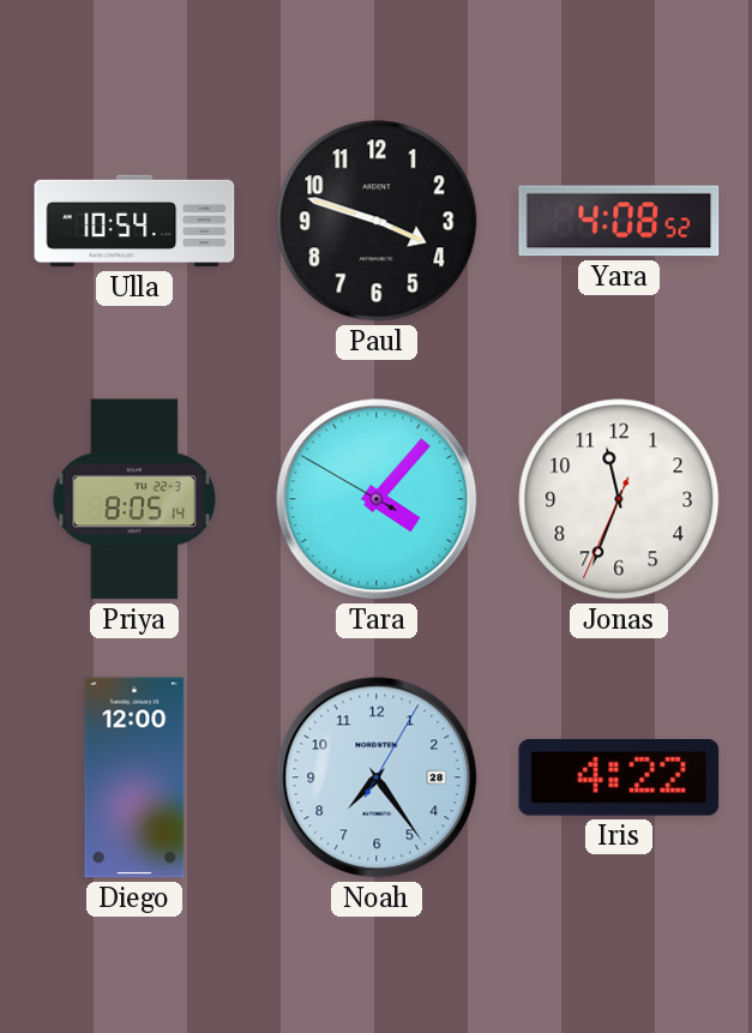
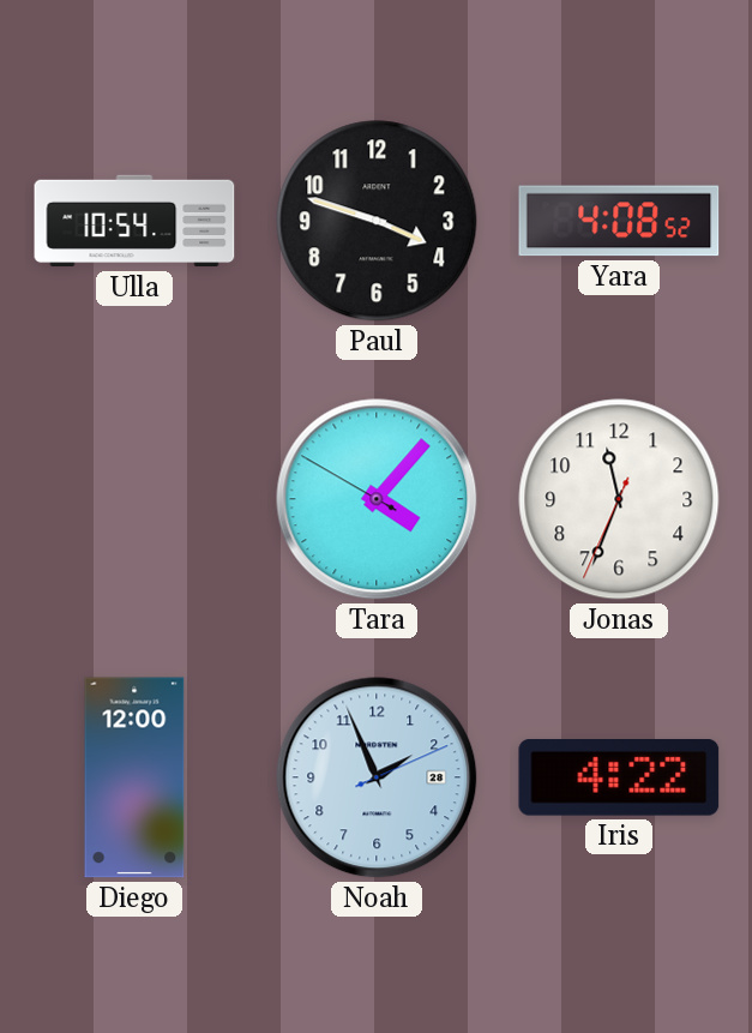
Priya: 8:05 -> none
Noah: 7:24 -> 1:56
